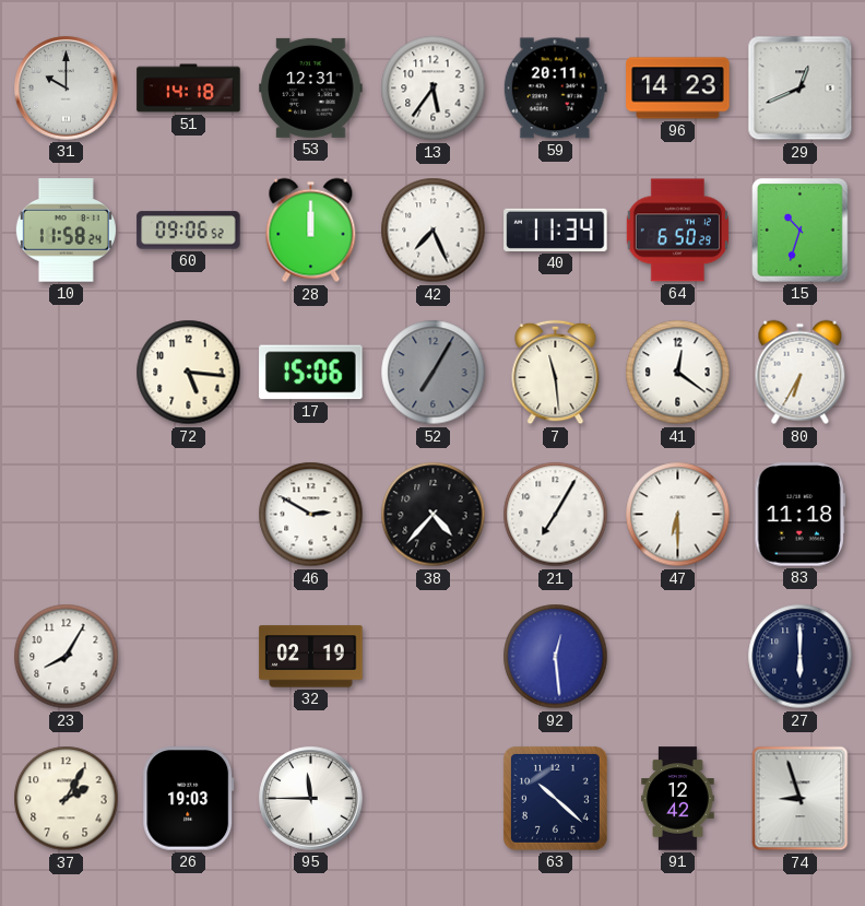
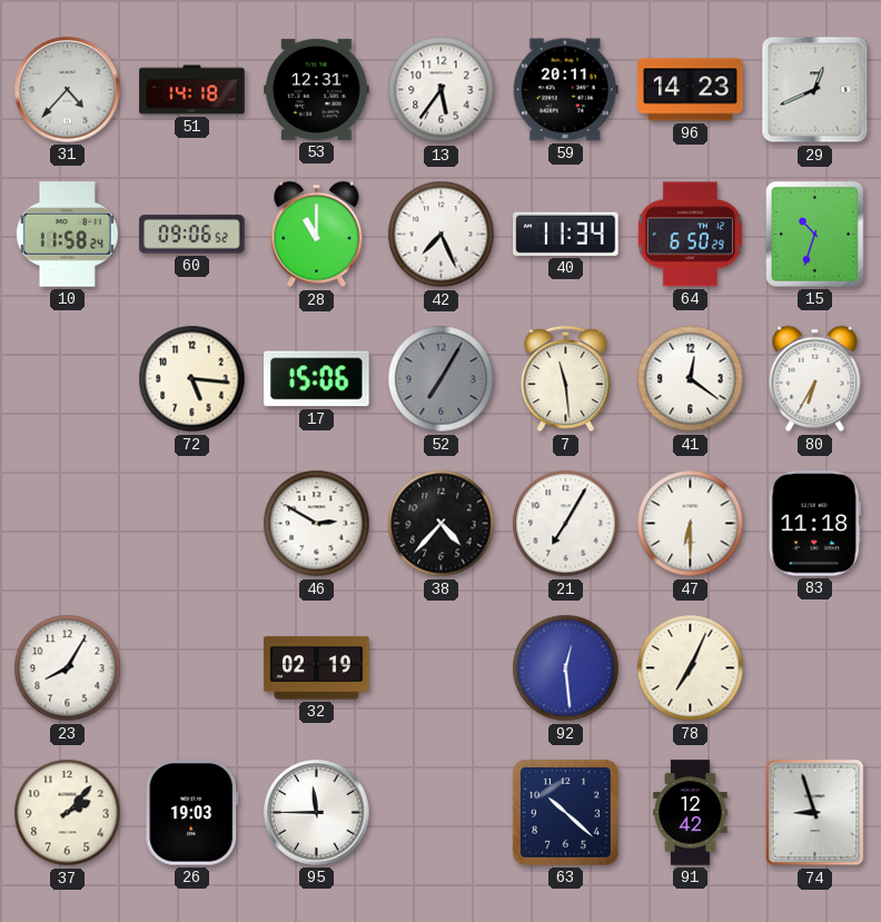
31: 10:00 -> 4:37
28: 12:00 -> 11:00
78: none -> 7:04
27: 6:00 -> none
37: 2:05 -> 2:07
